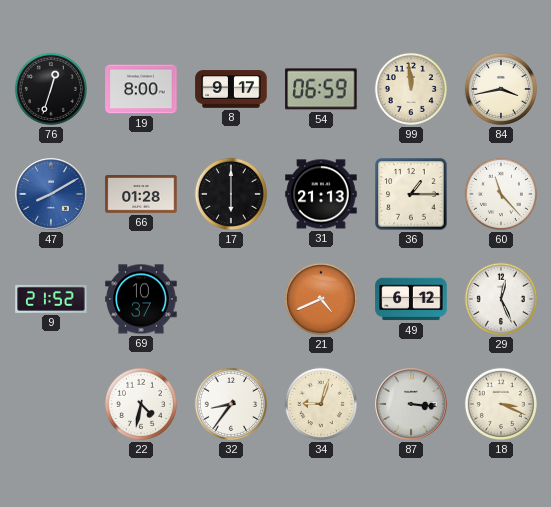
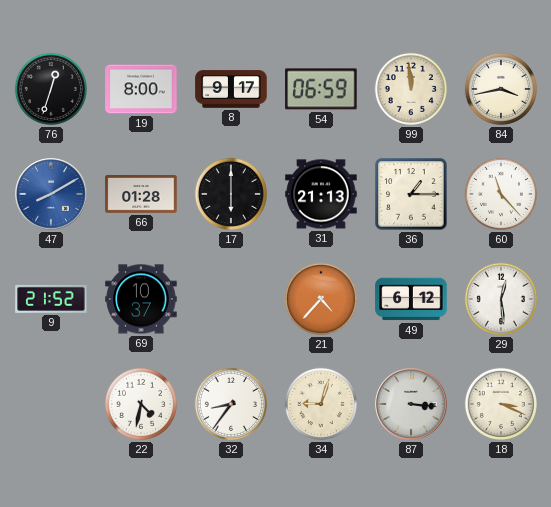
21: 4:41 -> 4:37
29: 12:26 -> 12:29
